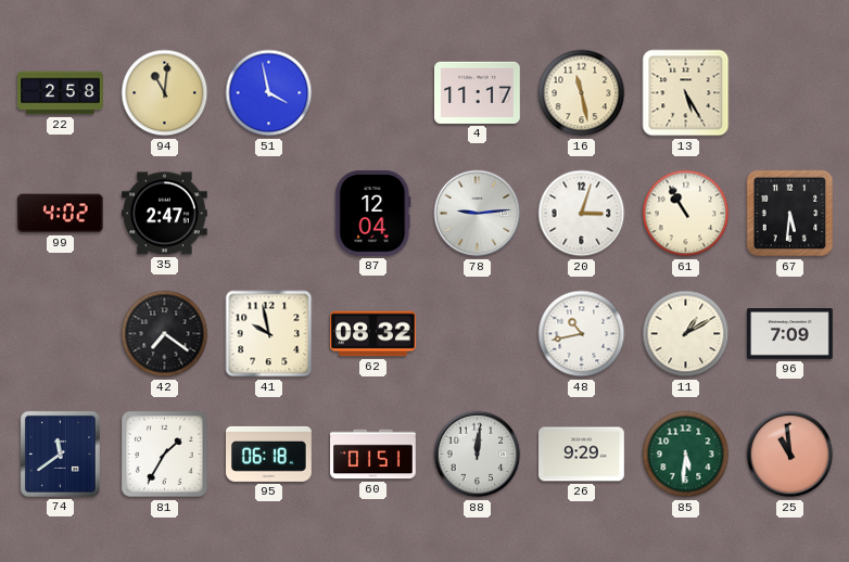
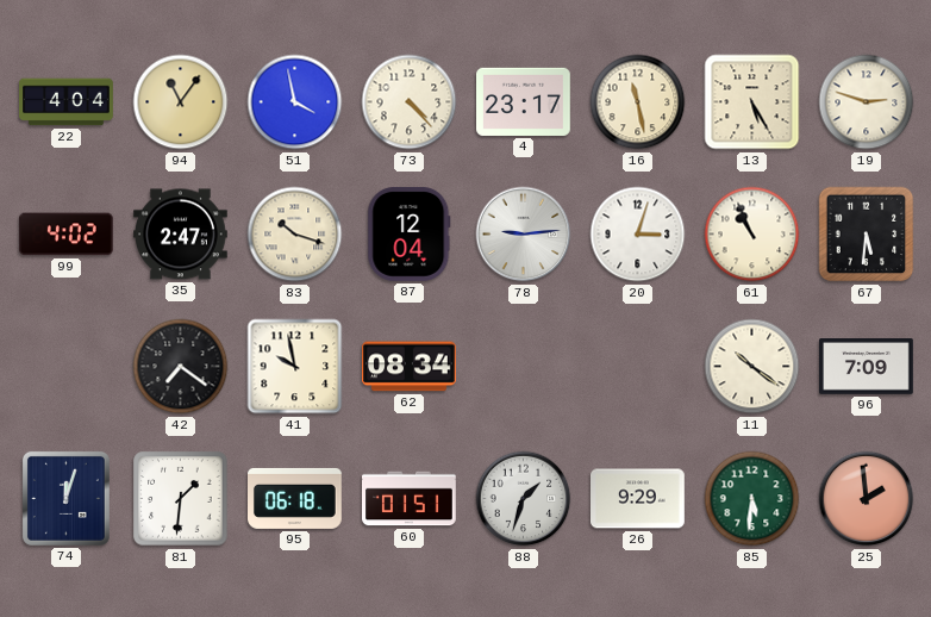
22: 2:58 -> 4:04
94: 11:01 -> 11:06
73: none -> 4:23
4: 11:17 -> 23:17
19: none -> 2:48
83: none -> 10:18
61: 10:55 -> 10:56
62: 08:32 -> 08:34
48: 10:43 -> none
11: 1:10 -> 10:21
74: 11:39 -> 12:03
81: 1:35 -> 1:31
88: 12:01 -> 1:33
25: 10:59 -> 1:59
